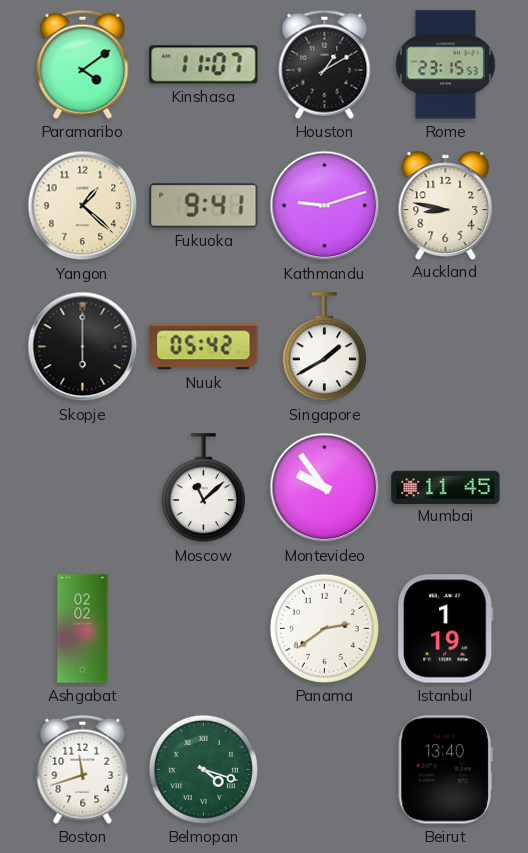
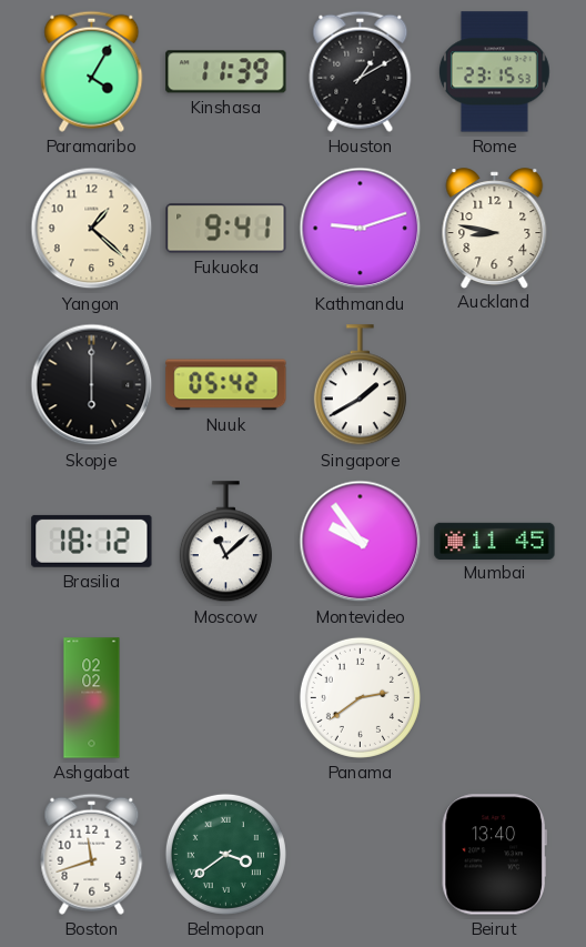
Paramaribo: 4:09 -> 4:05
Kinshasa: 11:07 -> 11:39
Brasilia: none -> 18:12
Istanbul: 1:19 -> none
Belmopan: 4:18 -> 3:39
